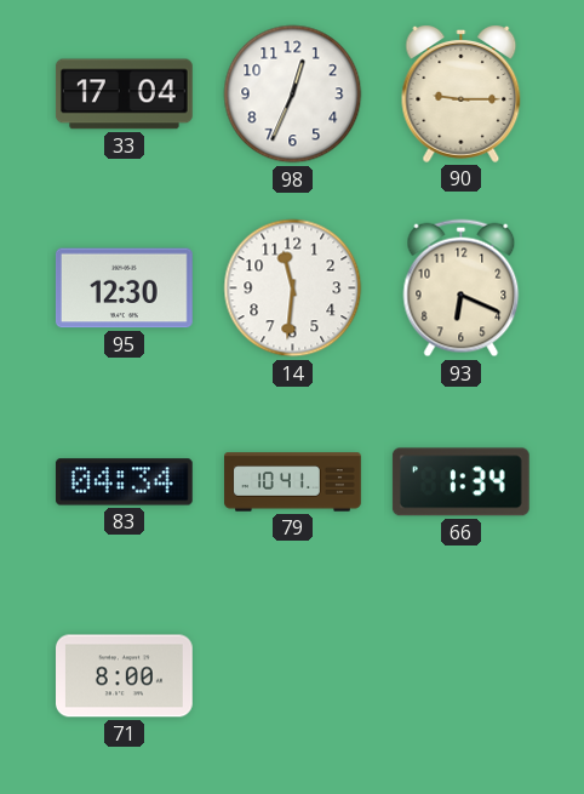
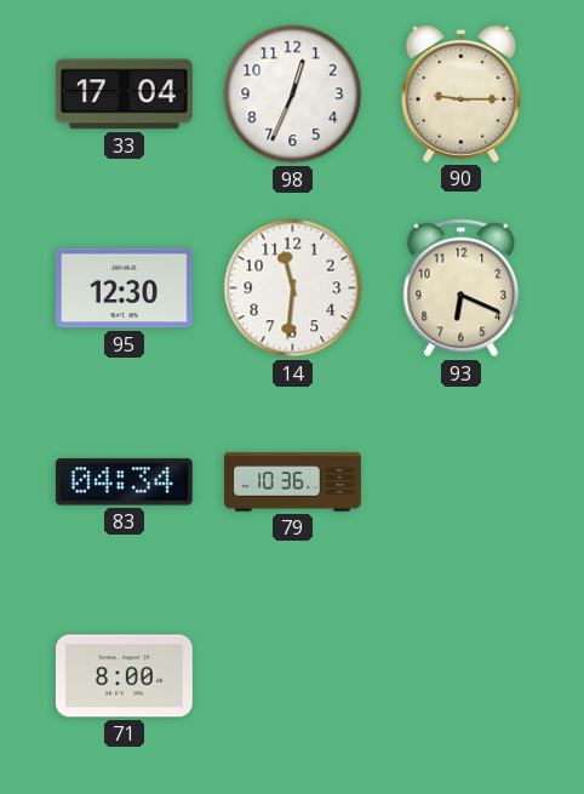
79: 10:41 -> 10:36
66: 1:34 -> none
